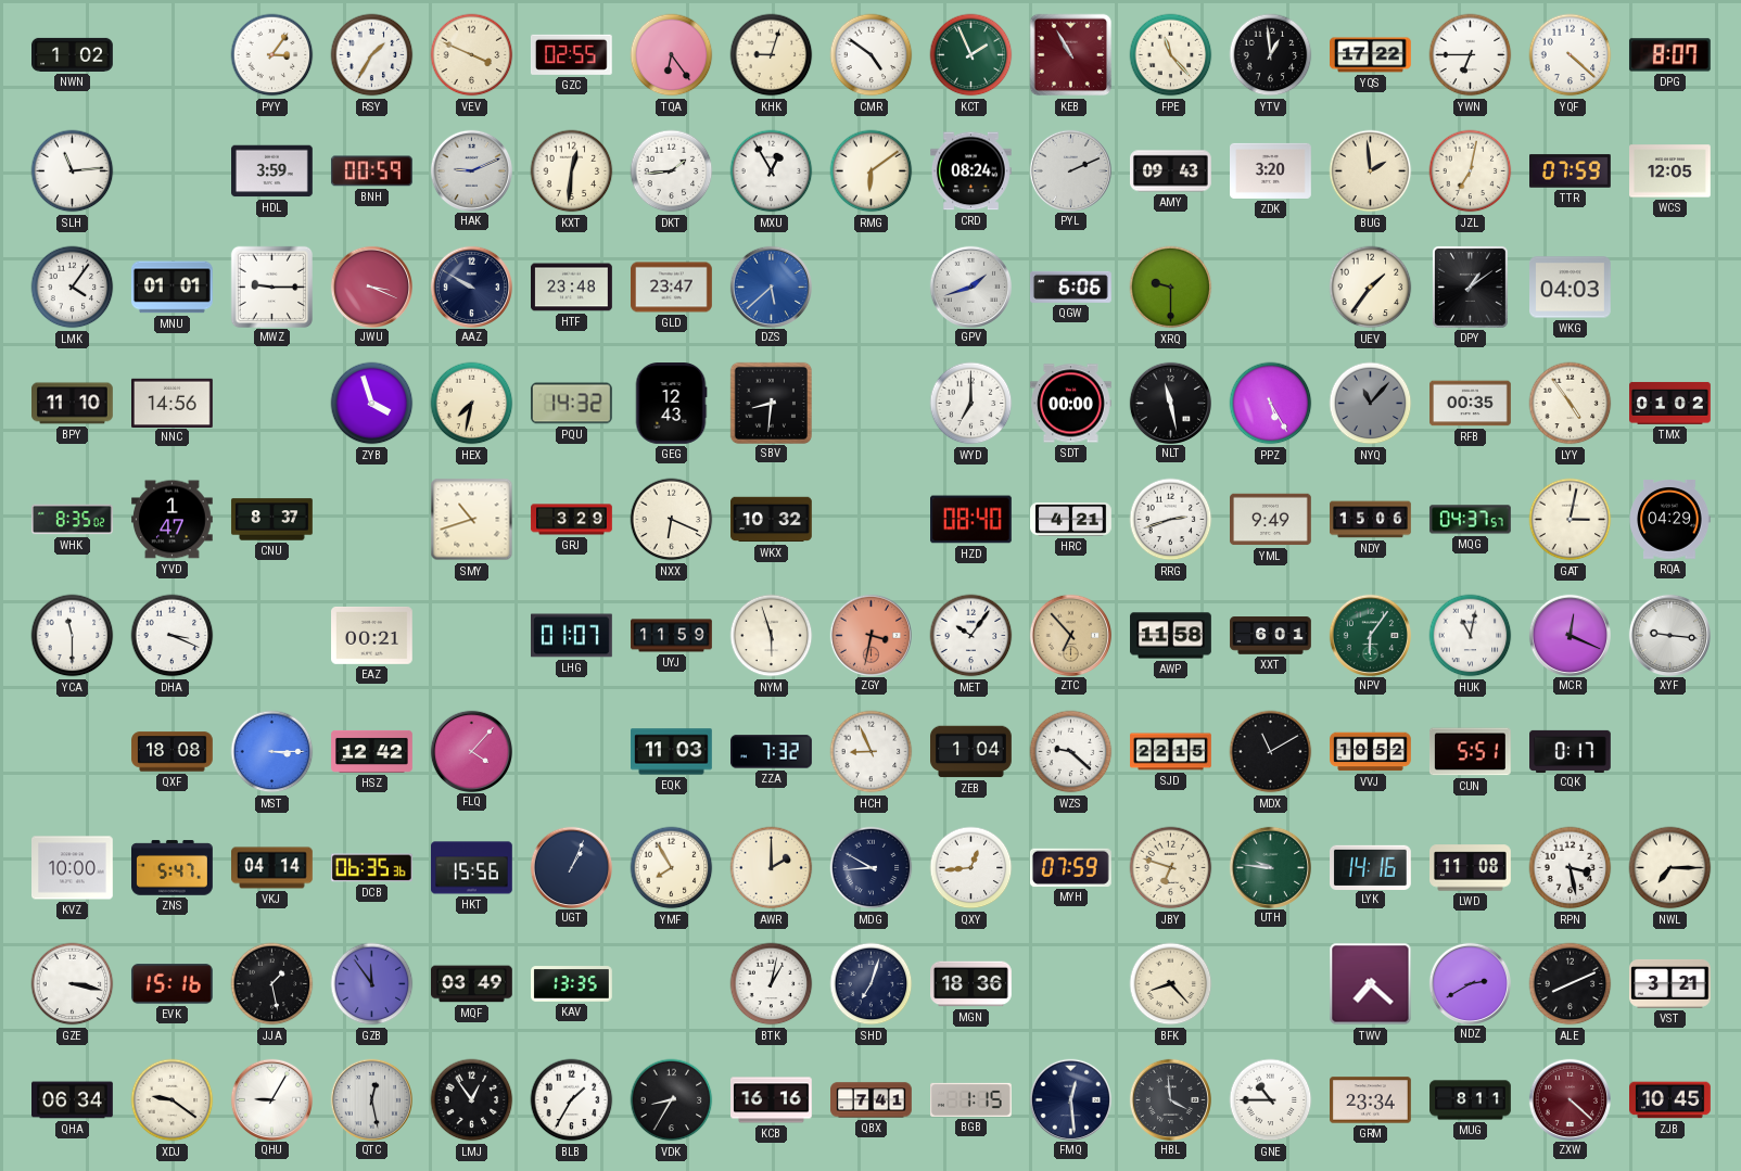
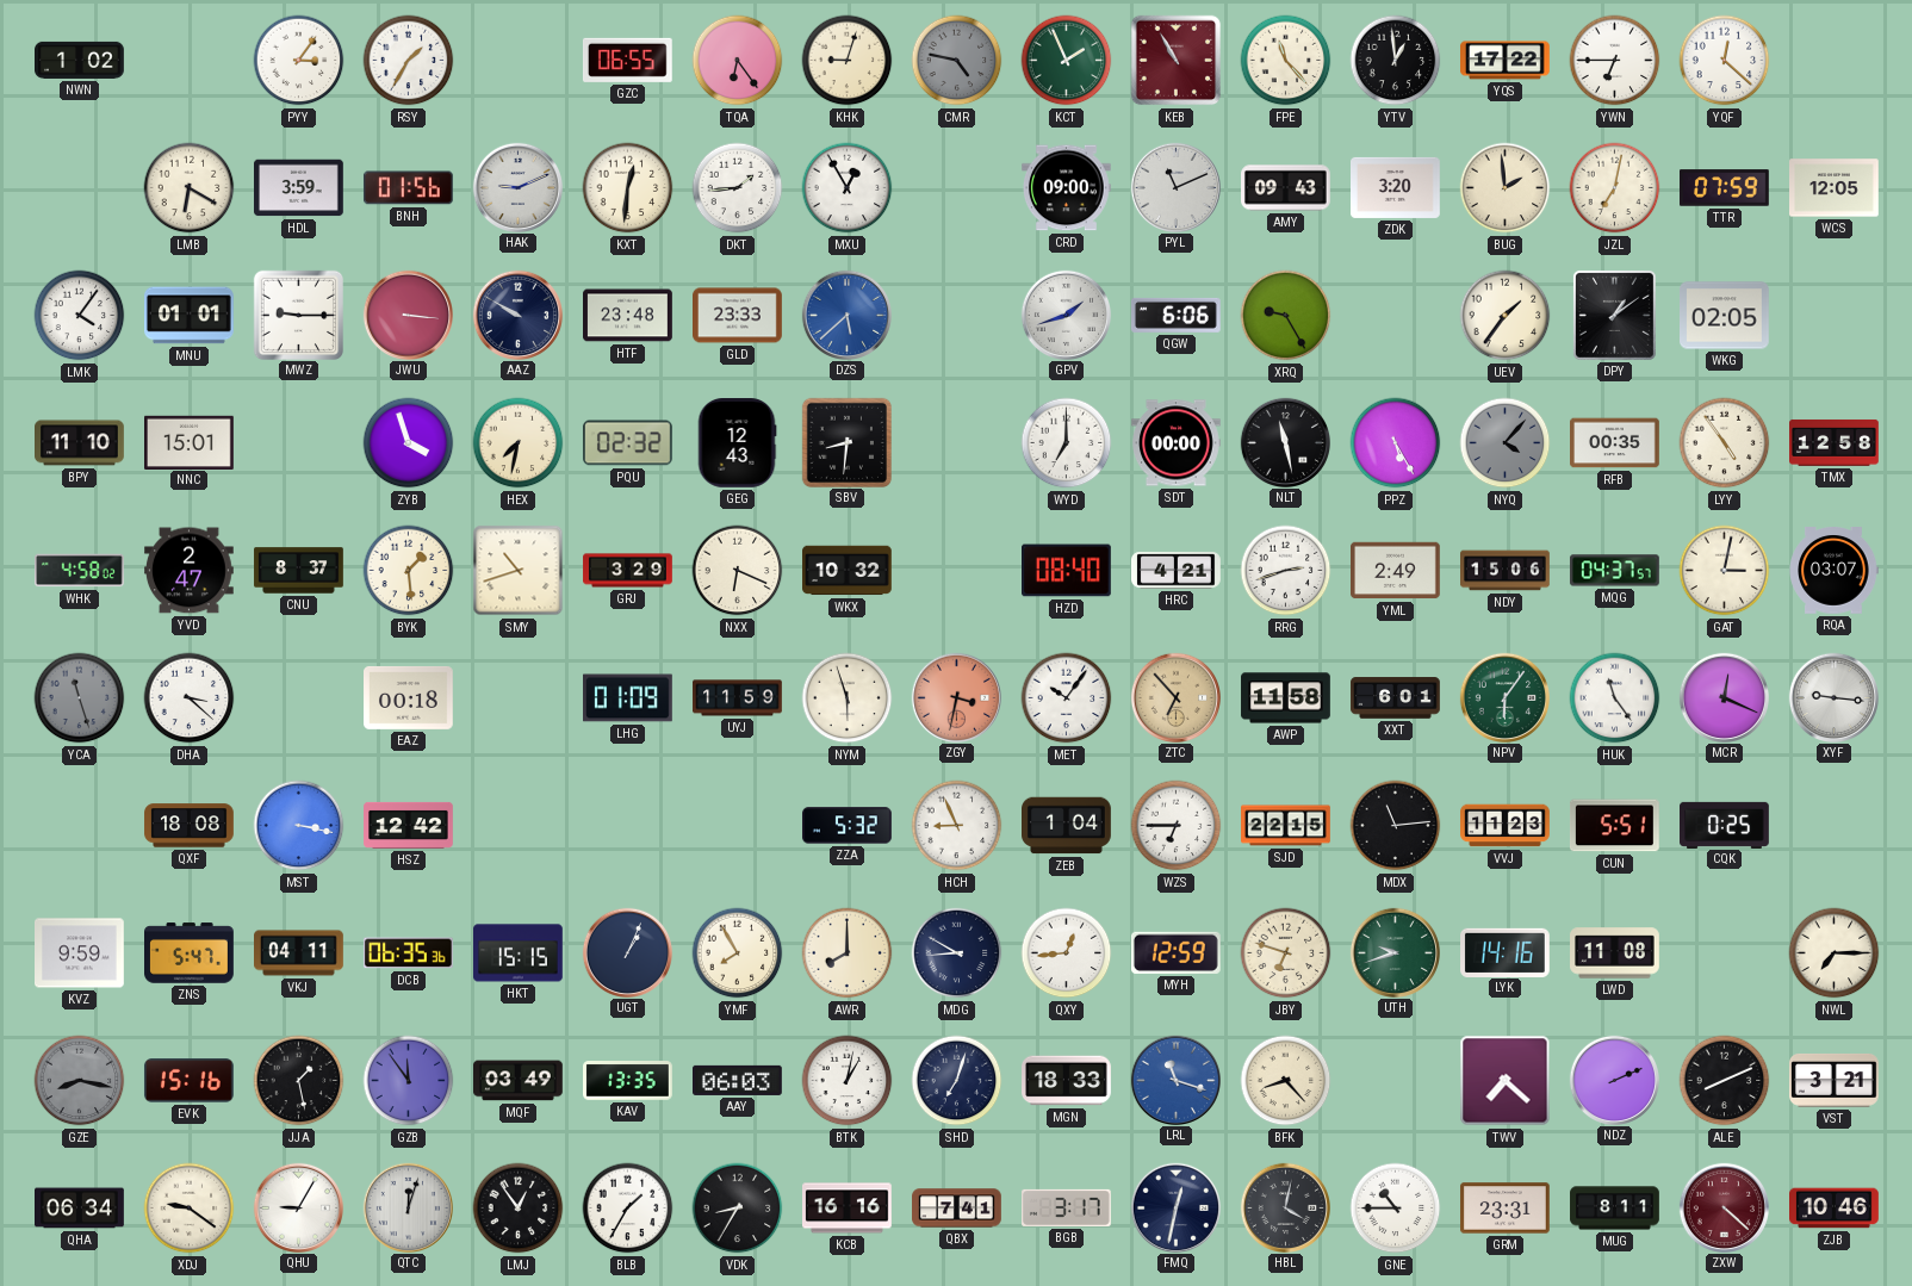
VEV: 3:49 -> none
GZC: 02:55 -> 06:55
CMR: 4:51 -> 4:47
CMR dial: white -> grey
YQF: 4:22 -> 12:22
DPG: 8:07 -> none
SLH: 11:14 -> none
LMB: none -> 6:20
BNH: 00:59 -> 01:56
RMG: 6:09 -> none
CRD: 08:24 -> 09:00
PYL: 2:11 -> 11:11
JWU: 3:19 -> 3:16
GLD: 23:47 -> 23:33
XRQ: 9:30 -> 9:25
WKG: 04:03 -> 02:05
NNC: 14:56 -> 15:01
PQU: 14:32 -> 02:32
NYQ: 11:07 -> 4:07
TMX: 01:02 -> 12:58
WHK: 8:35 -> 4:58
YVD: 1:47 -> 2:47
BYK: none -> 1:29
YML: 9:49 -> 2:49
RQA: 04:29 -> 03:07
YCA: 11:30 -> 11:27
YCA dial: white -> grey
DHA: 3:19 -> 3:22
EAZ: 00:21 -> 00:18
LHG: 01:07 -> 01:09
HUK: 11:02 -> 11:24
MST: 3:15 -> 3:17
FLQ: 4:07 -> none
EQK: 11:03 -> none
ZZA: 7:32 -> 5:32
WZS: 9:22 -> 6:45
MDX: 11:10 -> 11:14
VVJ: 10:52 -> 11:23
CQK: 0:17 -> 0:25
KVZ: 10:00 -> 9:59
VKJ: 04:14 -> 04:11
HKT: 15:56 -> 15:15
AWR: 2:00 -> 8:00
MYH: 07:59 -> 12:59
UTH: 9:46 -> 9:42
RPN: 3:28 -> none
GZE: 3:17 -> 8:17
GZE dial: white -> grey
AAY: none -> 06:03
MGN: 18:36 -> 18:33
LRL: none -> 11:18
NDZ: 2:40 -> 2:11
QTC: 12:28 -> 12:03
BGB: 1:15 -> 3:17
FMQ: 12:29 -> 12:32
HBL: 3:59 -> 4:02
GRM: 23:34 -> 23:31
ZJB: 10:45 -> 10:46
